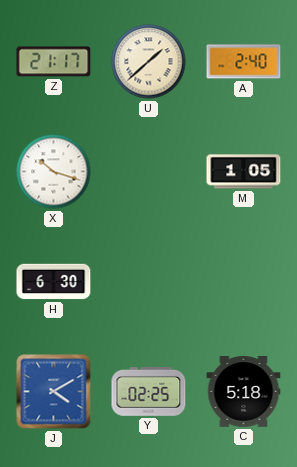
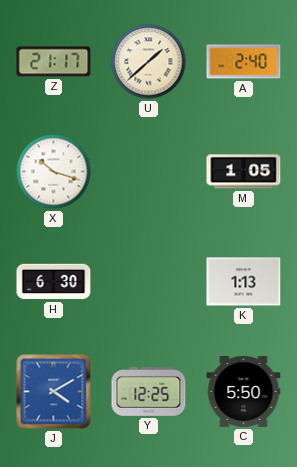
K: none -> 1:13
Y: 02:25 -> 12:25
C: 5:18 -> 5:50
